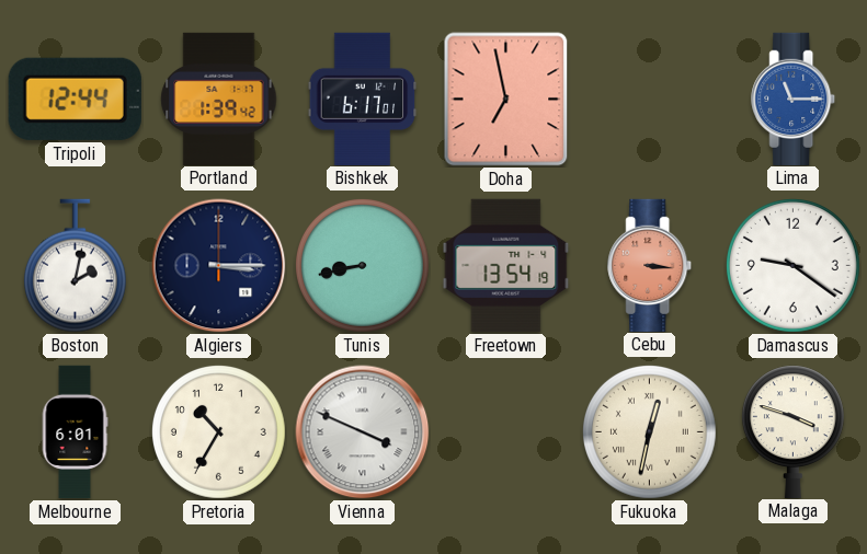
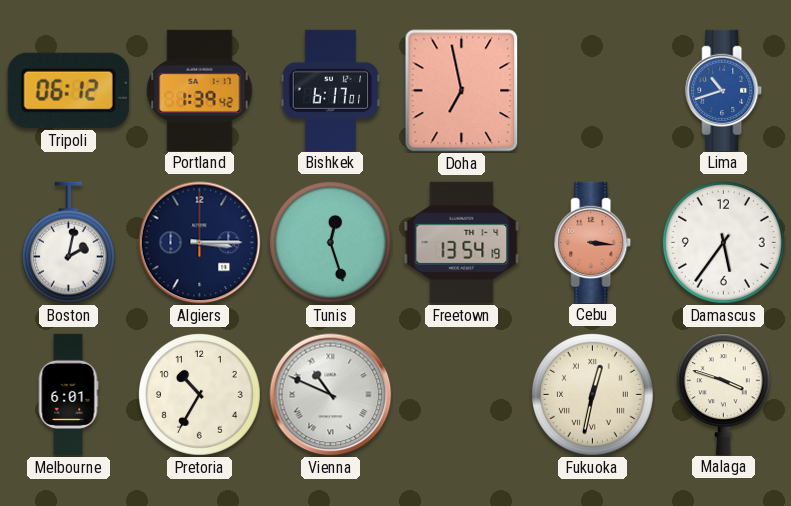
Tripoli: 12:44 -> 06:12
Lima: 11:15 -> 10:42
Tunis: 8:43 -> 12:27
Damascus: 9:21 -> 5:36
Vienna: 3:49 -> 10:49
